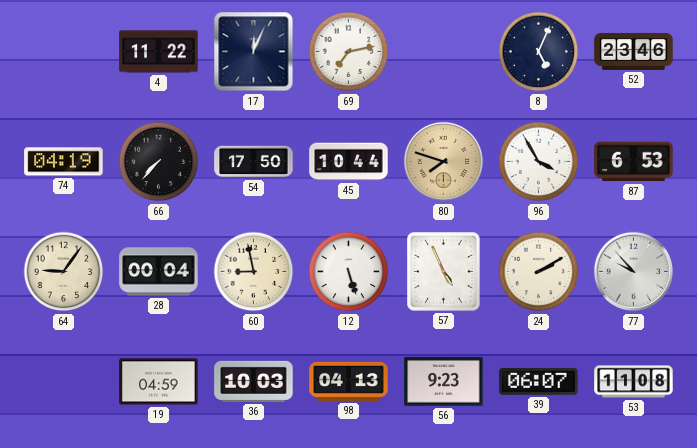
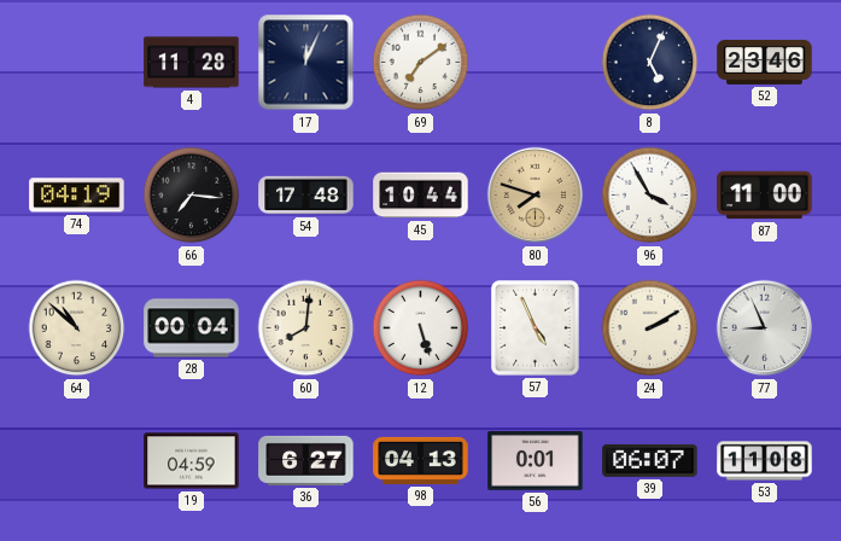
4: 11:22 -> 11:28
69: 7:13 -> 7:09
66: 7:37 -> 7:16
54: 17:50 -> 17:48
87: 6:53 -> 11:00
64: 9:06 -> 10:52
60: 8:58 -> 8:01
77: 9:53 -> 8:56
36: 10:03 -> 6:27
56: 9:23 -> 0:01
